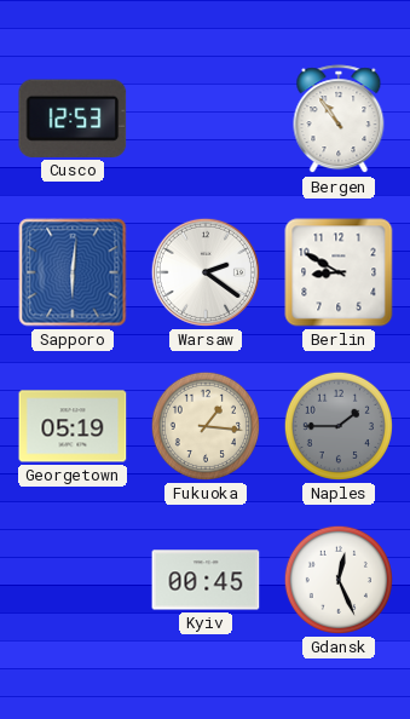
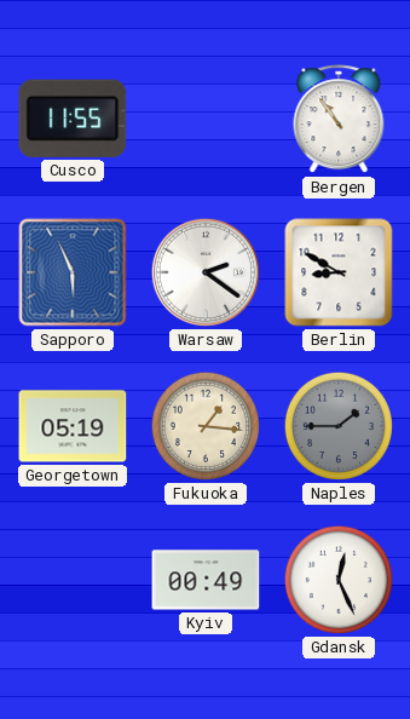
Cusco: 12:53 -> 11:55
Sapporo: 6:01 -> 5:56
Kyiv: 00:45 -> 00:49
